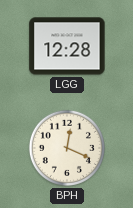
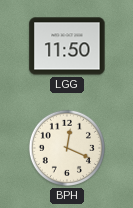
LGG: 12:28 -> 11:50
